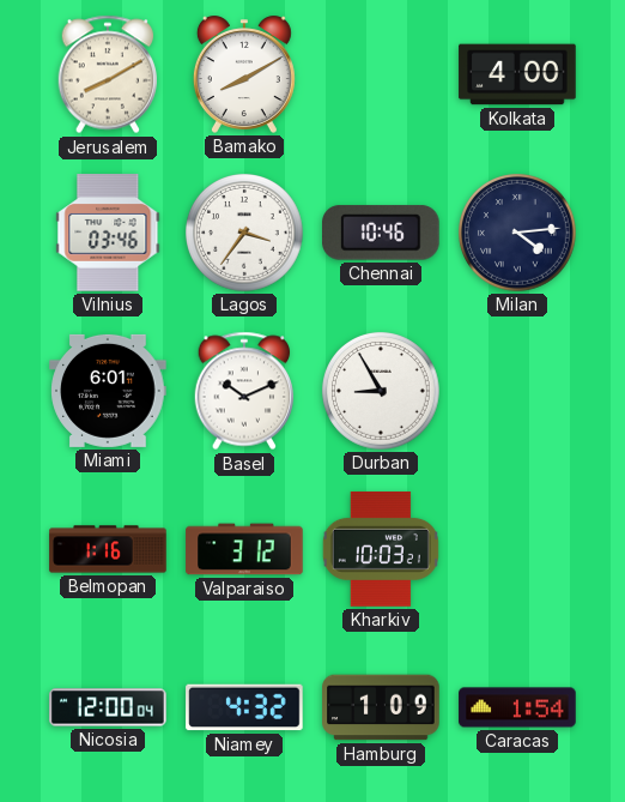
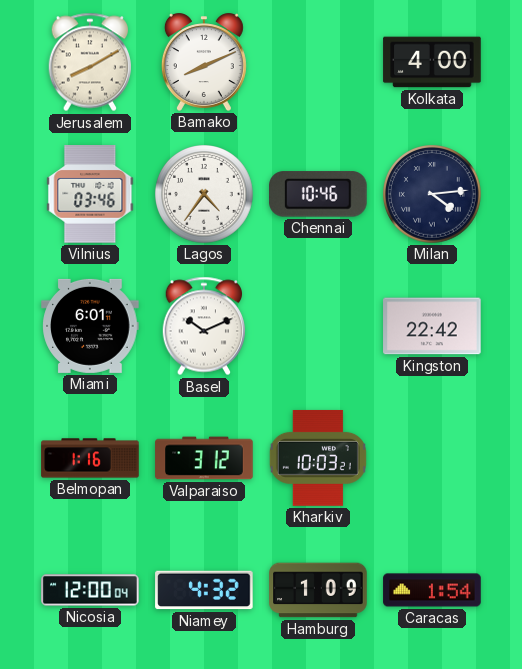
Bamako: 8:10 -> 8:11
Lagos: 3:36 -> 4:36
Durban: 8:55 -> none
Kingston: none -> 22:42
